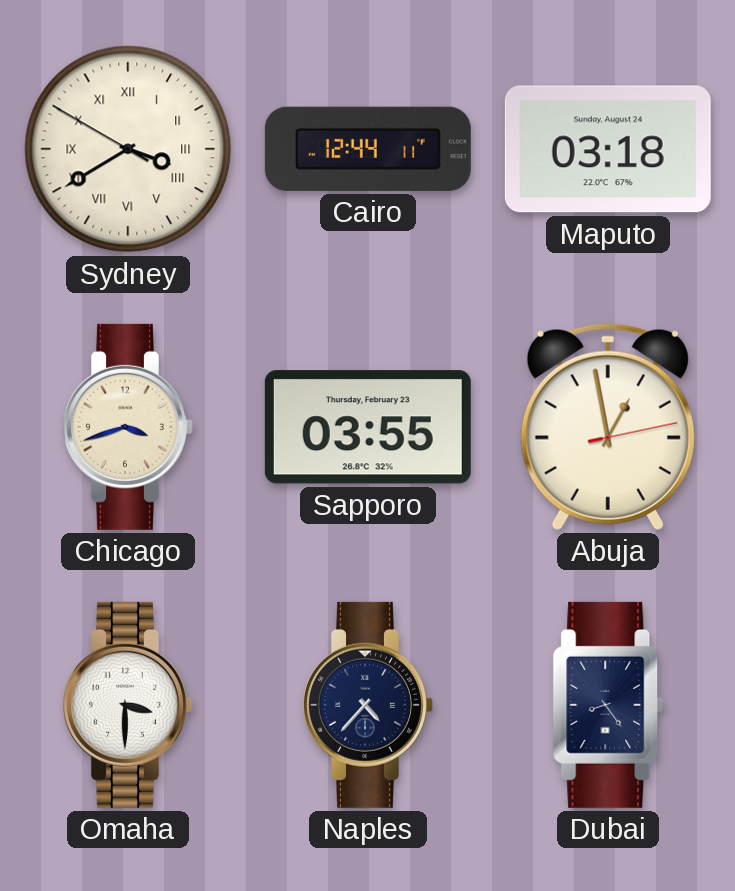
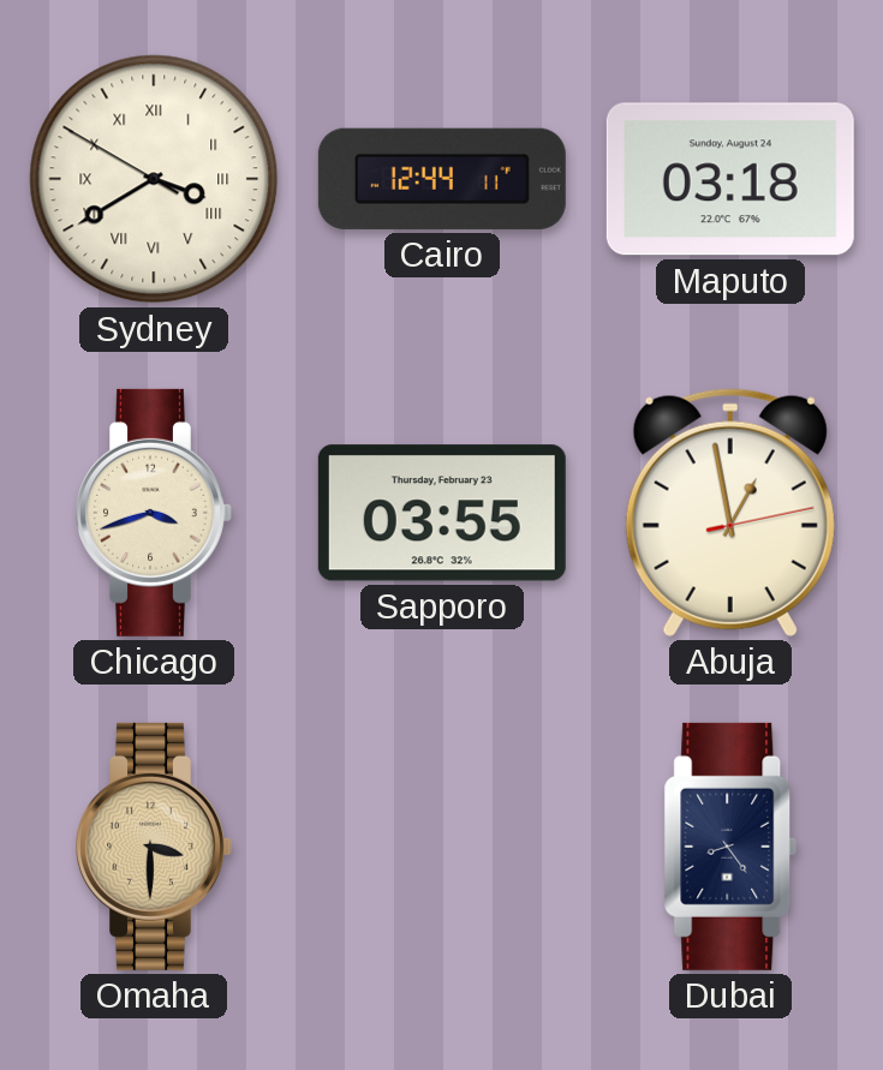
Omaha dial: white -> champagne
Naples: 4:37 -> none
